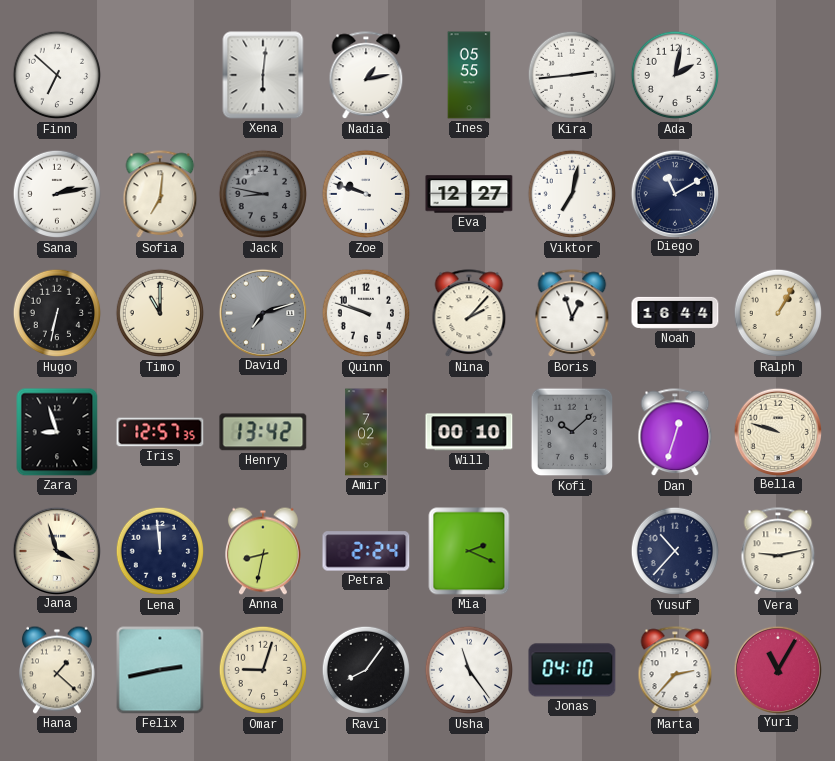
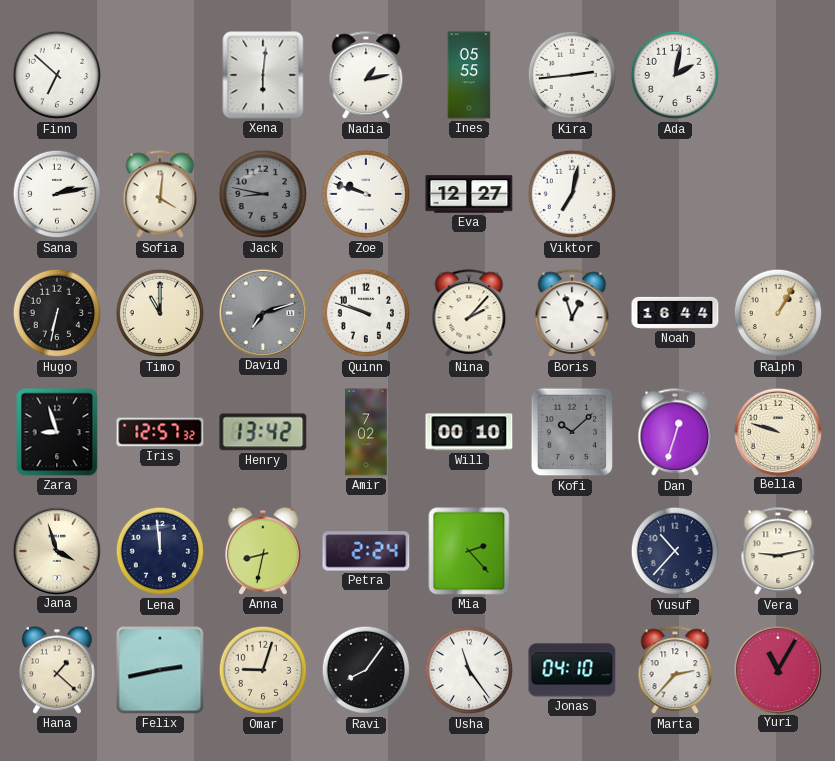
Sofia: 7:01 -> 4:01
Diego: 11:10 -> none
Iris: 12:57:35 -> 12:57:32
Mia: 2:19 -> 2:23
